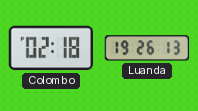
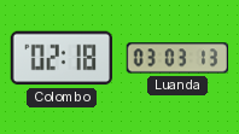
Luanda: 19:26 -> 03:03
